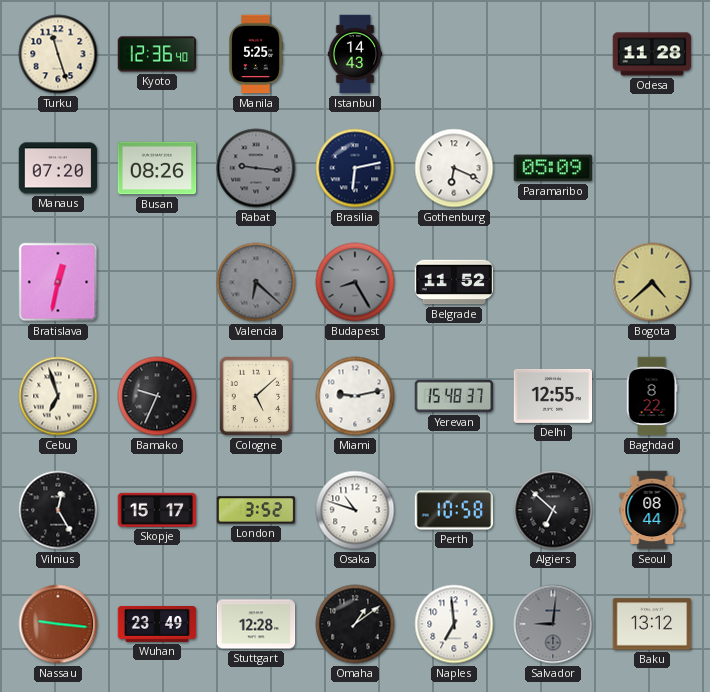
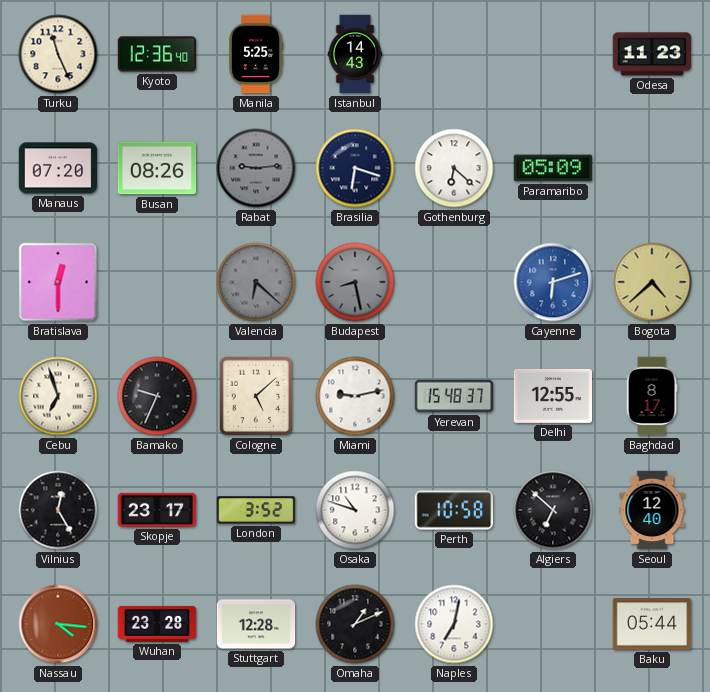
Turku: 11:27 -> 11:26
Odesa: 11:28 -> 11:23
Rabat: 9:16 -> 9:14
Brasilia: 6:13 -> 6:18
Gothenburg: 6:19 -> 6:22
Bratislava: 12:32 -> 12:30
Budapest: 8:25 -> 8:28
Belgrade: 11:52 -> none
Cayenne: none -> 6:12
Baghdad: 8:22 -> 8:17
Skopje: 15:17 -> 23:17
Seoul: 08:44 -> 12:40
Nassau: 9:16 -> 4:16
Wuhan: 23:49 -> 23:28
Omaha: 1:09 -> 1:11
Naples: 6:59 -> 7:02
Salvador: 9:01 -> none
Baku: 13:12 -> 05:44
